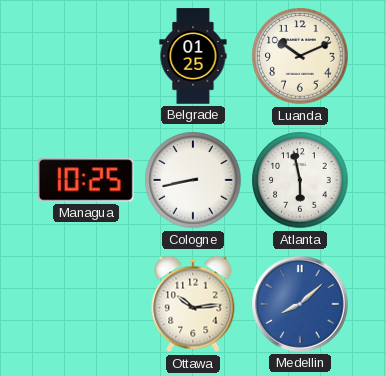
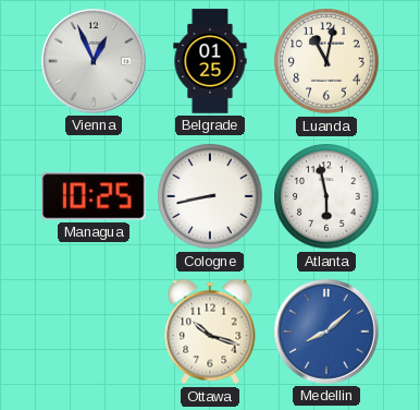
Vienna: none -> 12:56
Luanda: 10:11 -> 11:02
Ottawa: 10:14 -> 10:18
